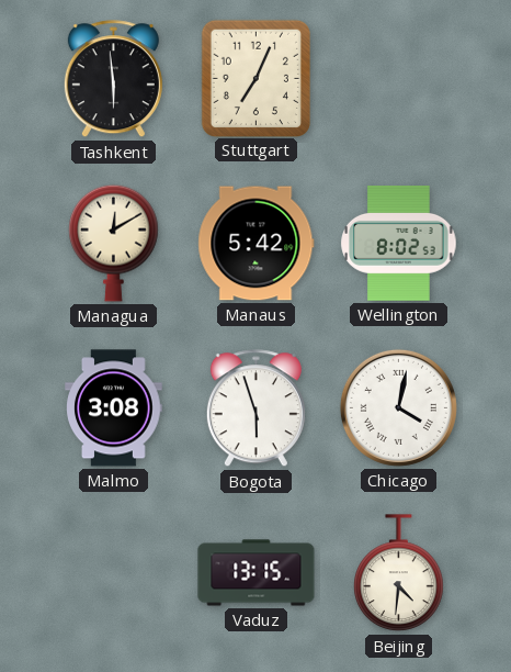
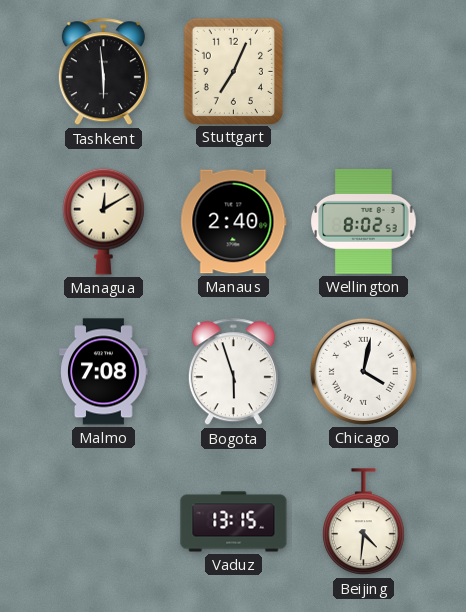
Manaus: 5:42 -> 2:40
Malmo: 3:08 -> 7:08
